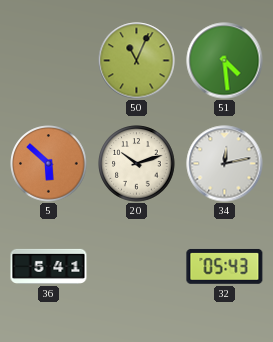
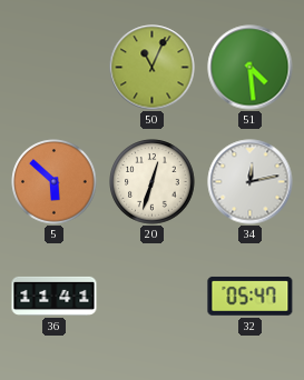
20: 10:12 -> 12:33
36: 5:41 -> 11:41
32: 05:43 -> 05:47
